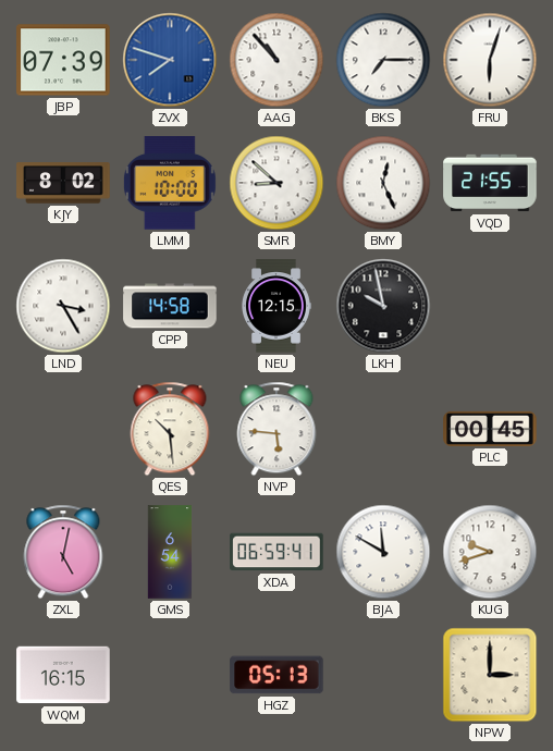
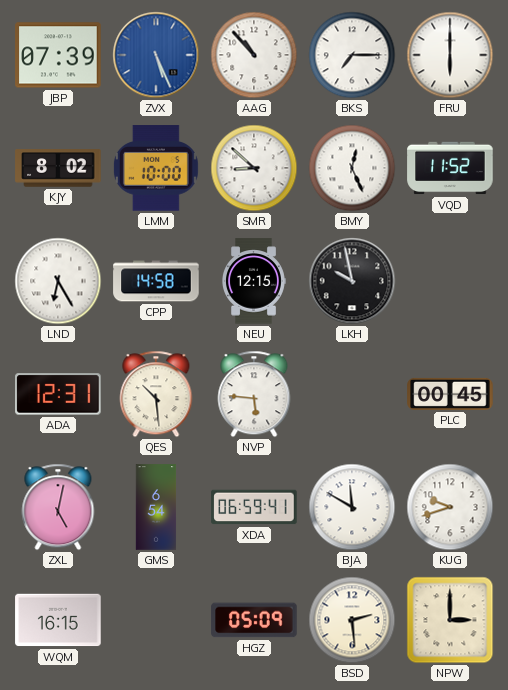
ZVX: 7:48 -> 5:26
FRU: 6:03 -> 6:00
VQD: 21:55 -> 11:52
LND: 3:25 -> 6:25
ADA: none -> 12:31
HGZ: 05:13 -> 05:09
BSD: none -> 2:29
